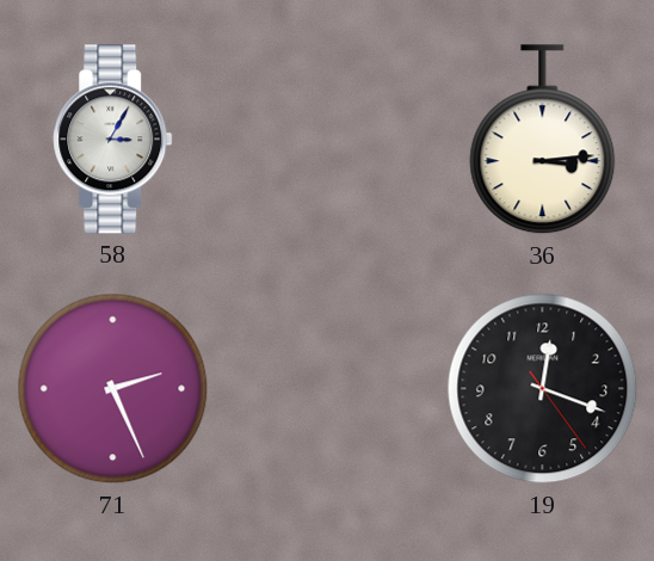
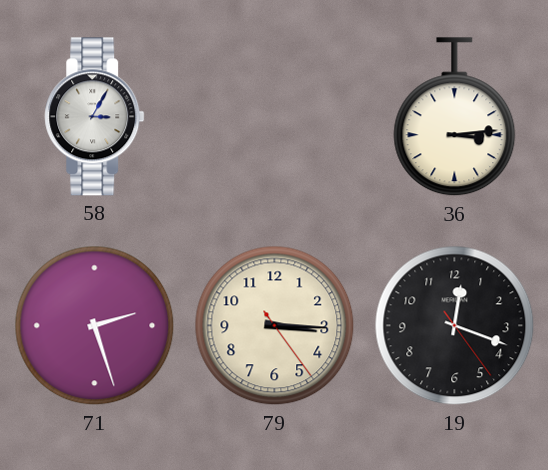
71: 2:26 -> 2:27
79: none -> 3:15
